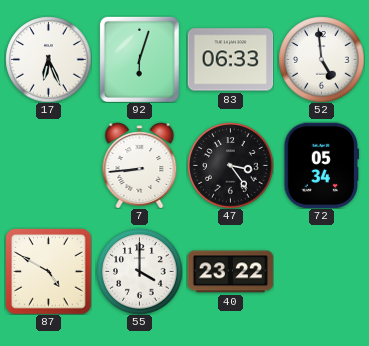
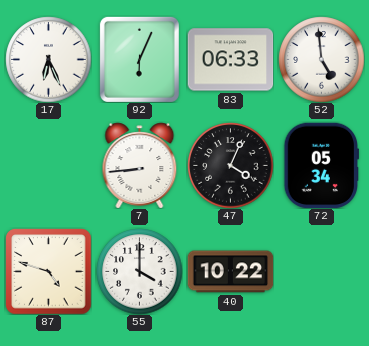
92: 6:03 -> 6:04
47: 3:24 -> 4:04
87: 4:50 -> 4:48
40: 23:22 -> 10:22
